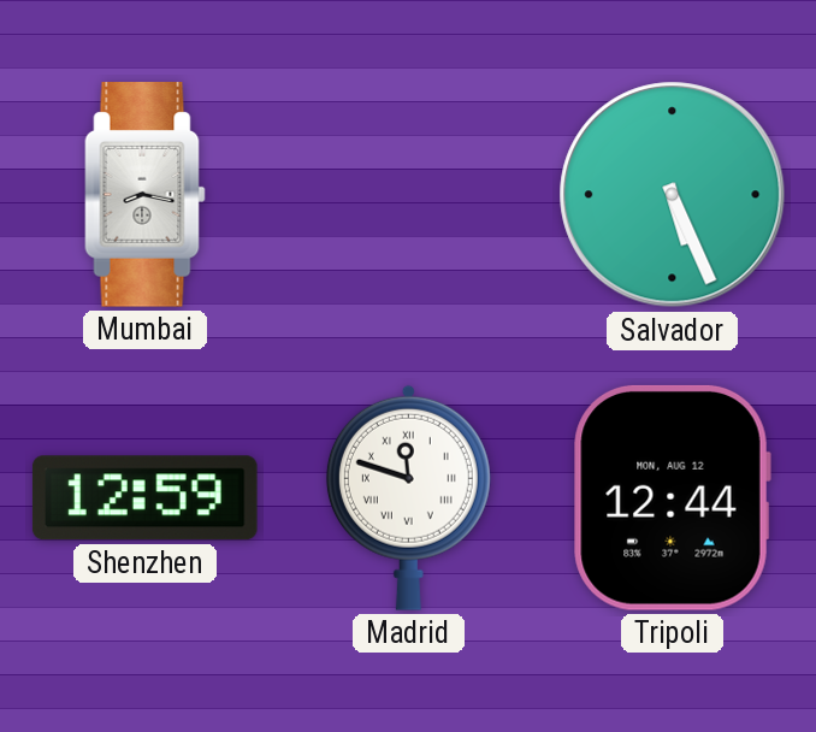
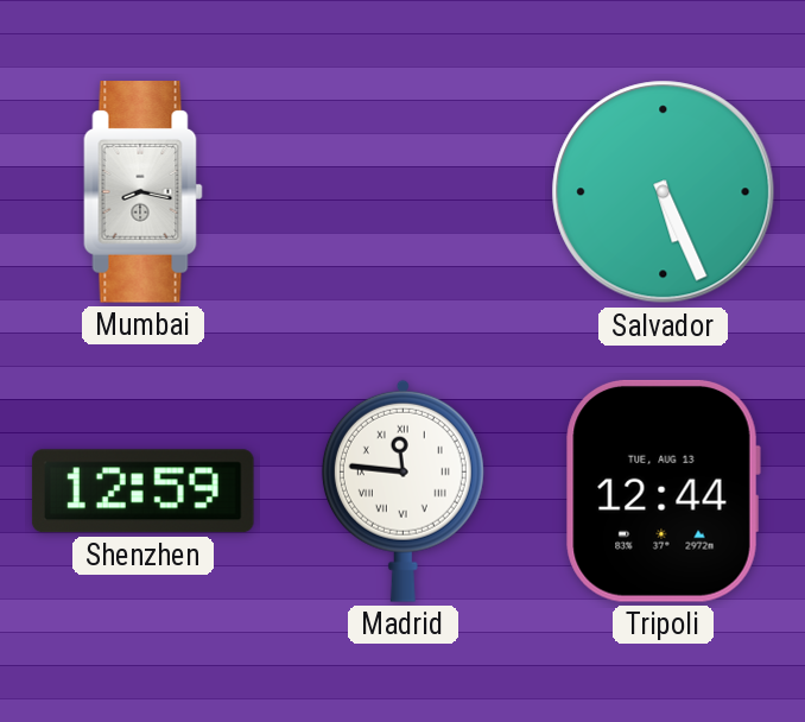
Madrid: 11:48 -> 11:46
Tripoli date: MON, AUG 12 -> TUE, AUG 13
